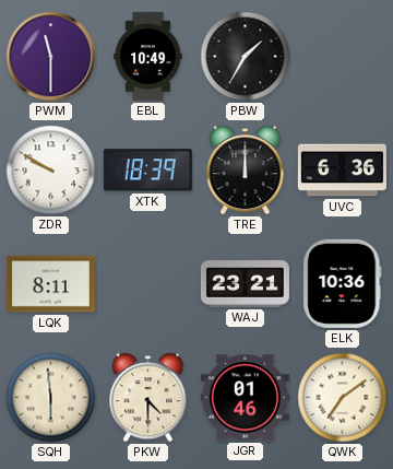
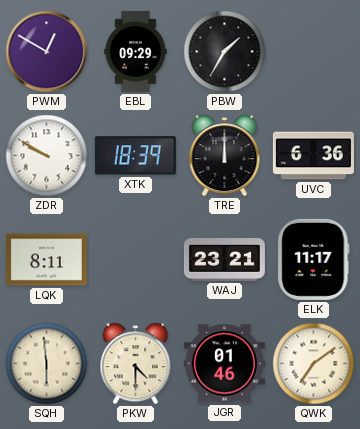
PWM: 11:30 -> 12:50
EBL: 10:49 -> 09:29
ELK: 10:36 -> 11:17
